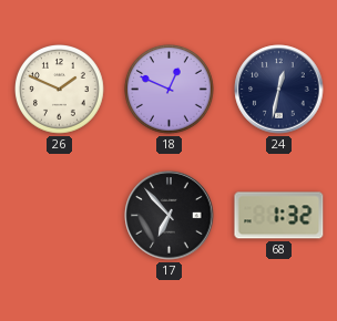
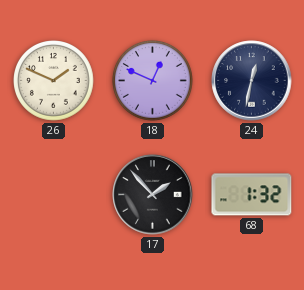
17: 6:53 -> 1:53
